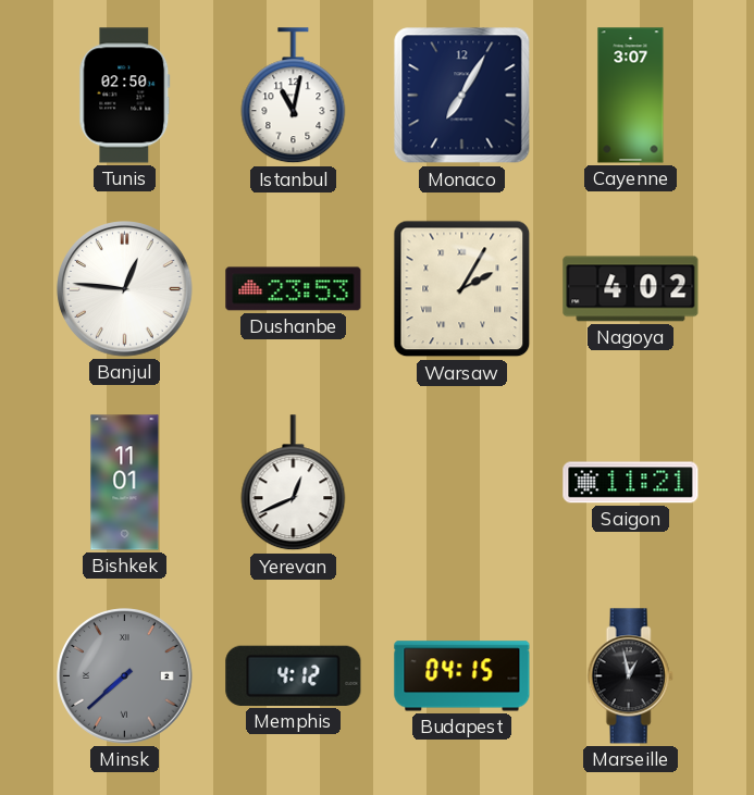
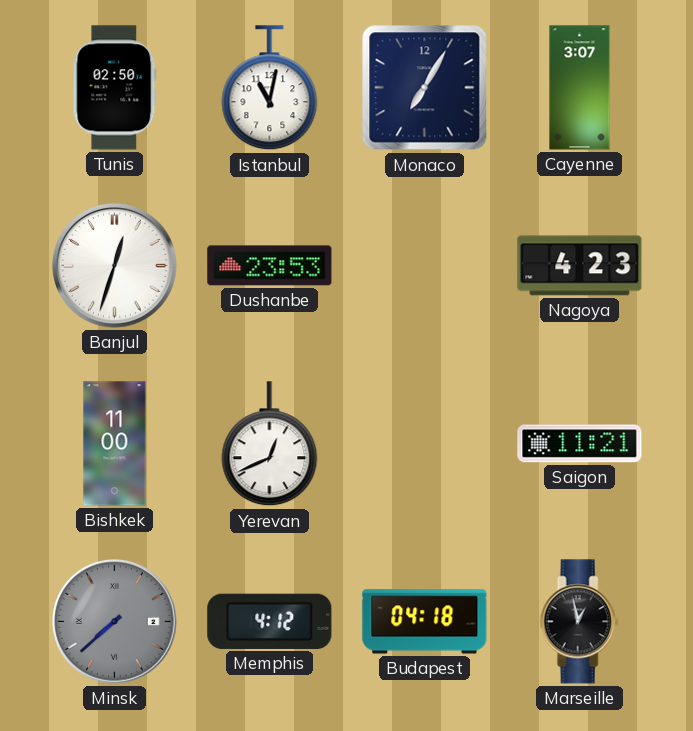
Banjul: 12:46 -> 12:33
Warsaw: 2:05 -> none
Nagoya: 4:02 -> 4:23
Bishkek: 11:01 -> 11:00
Budapest: 04:15 -> 04:18
